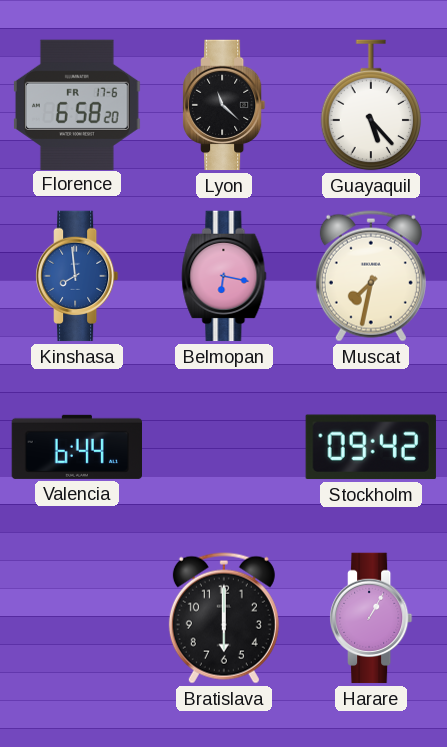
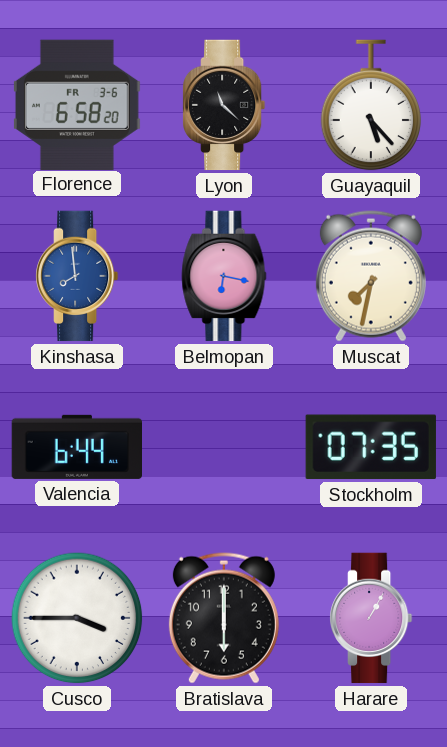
Florence date: FR 17-6 -> FR 3-6
Stockholm: 09:42 -> 07:35
Cusco: none -> 3:45
